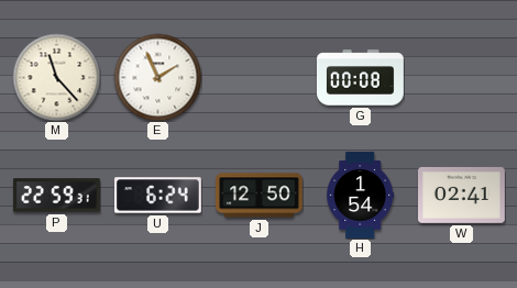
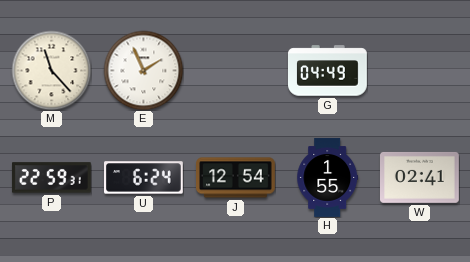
G: 00:08 -> 04:49
J: 12:50 -> 12:54
H: 1:54 -> 1:55
